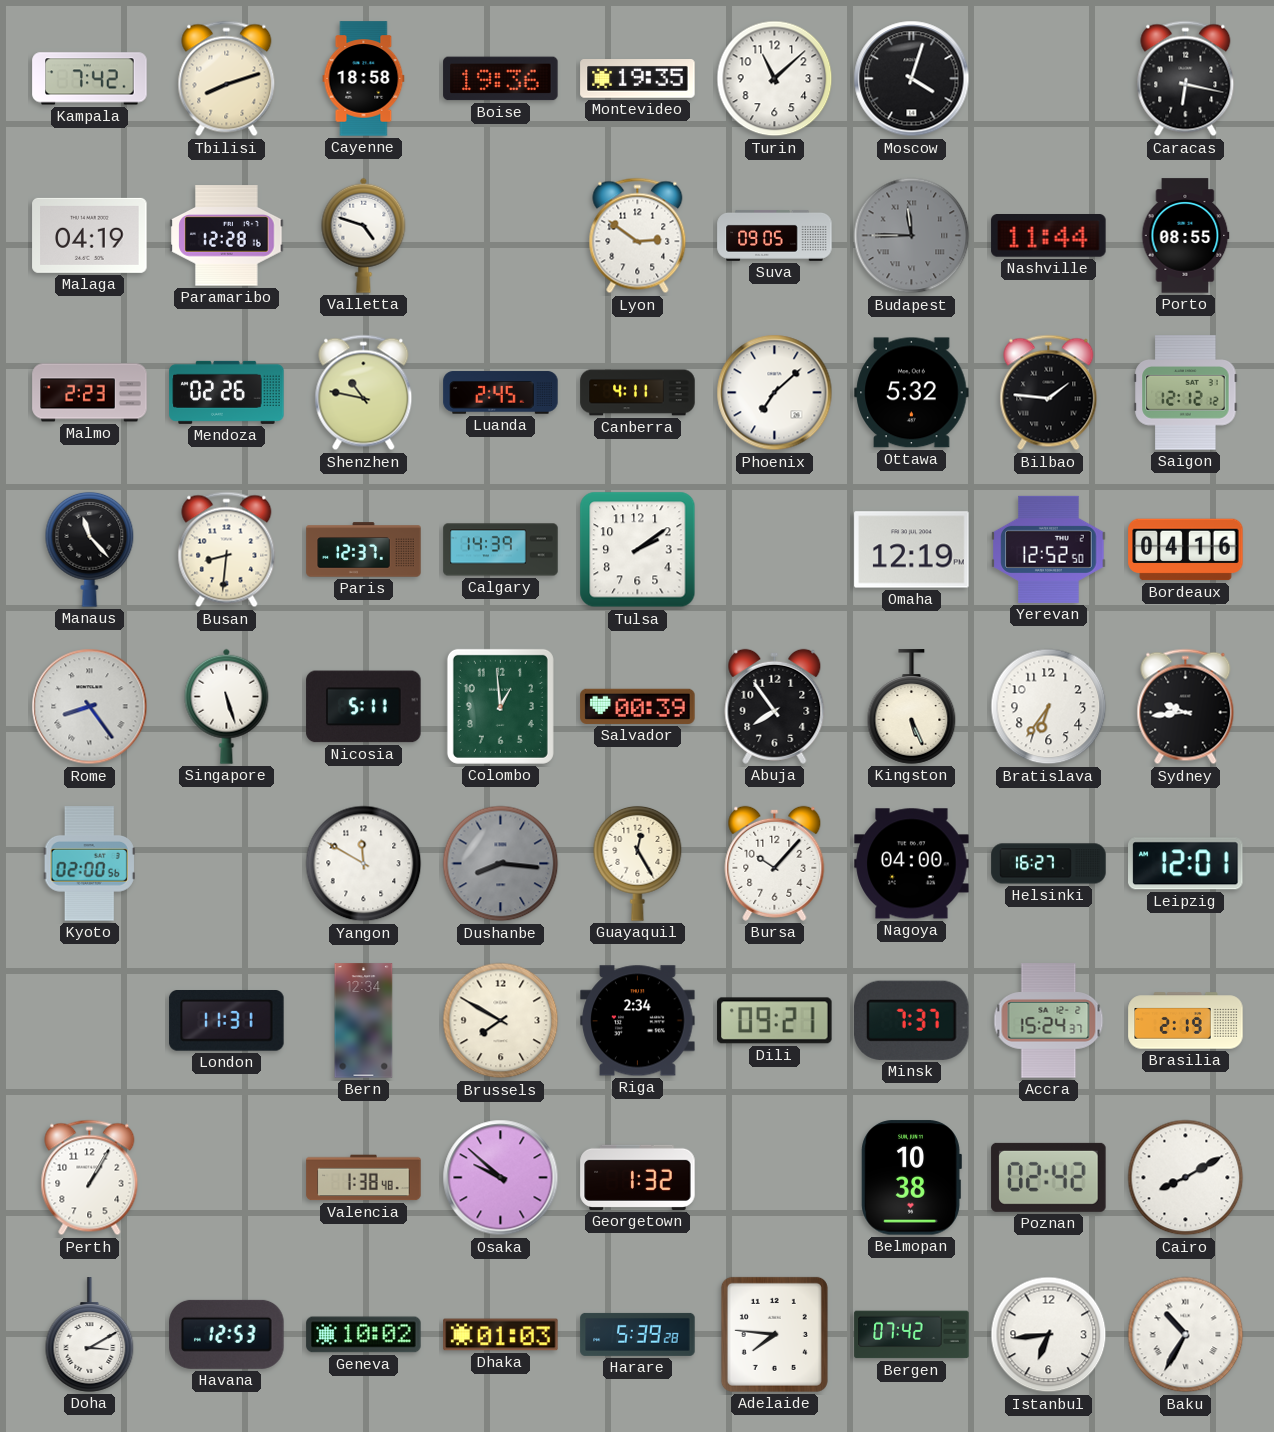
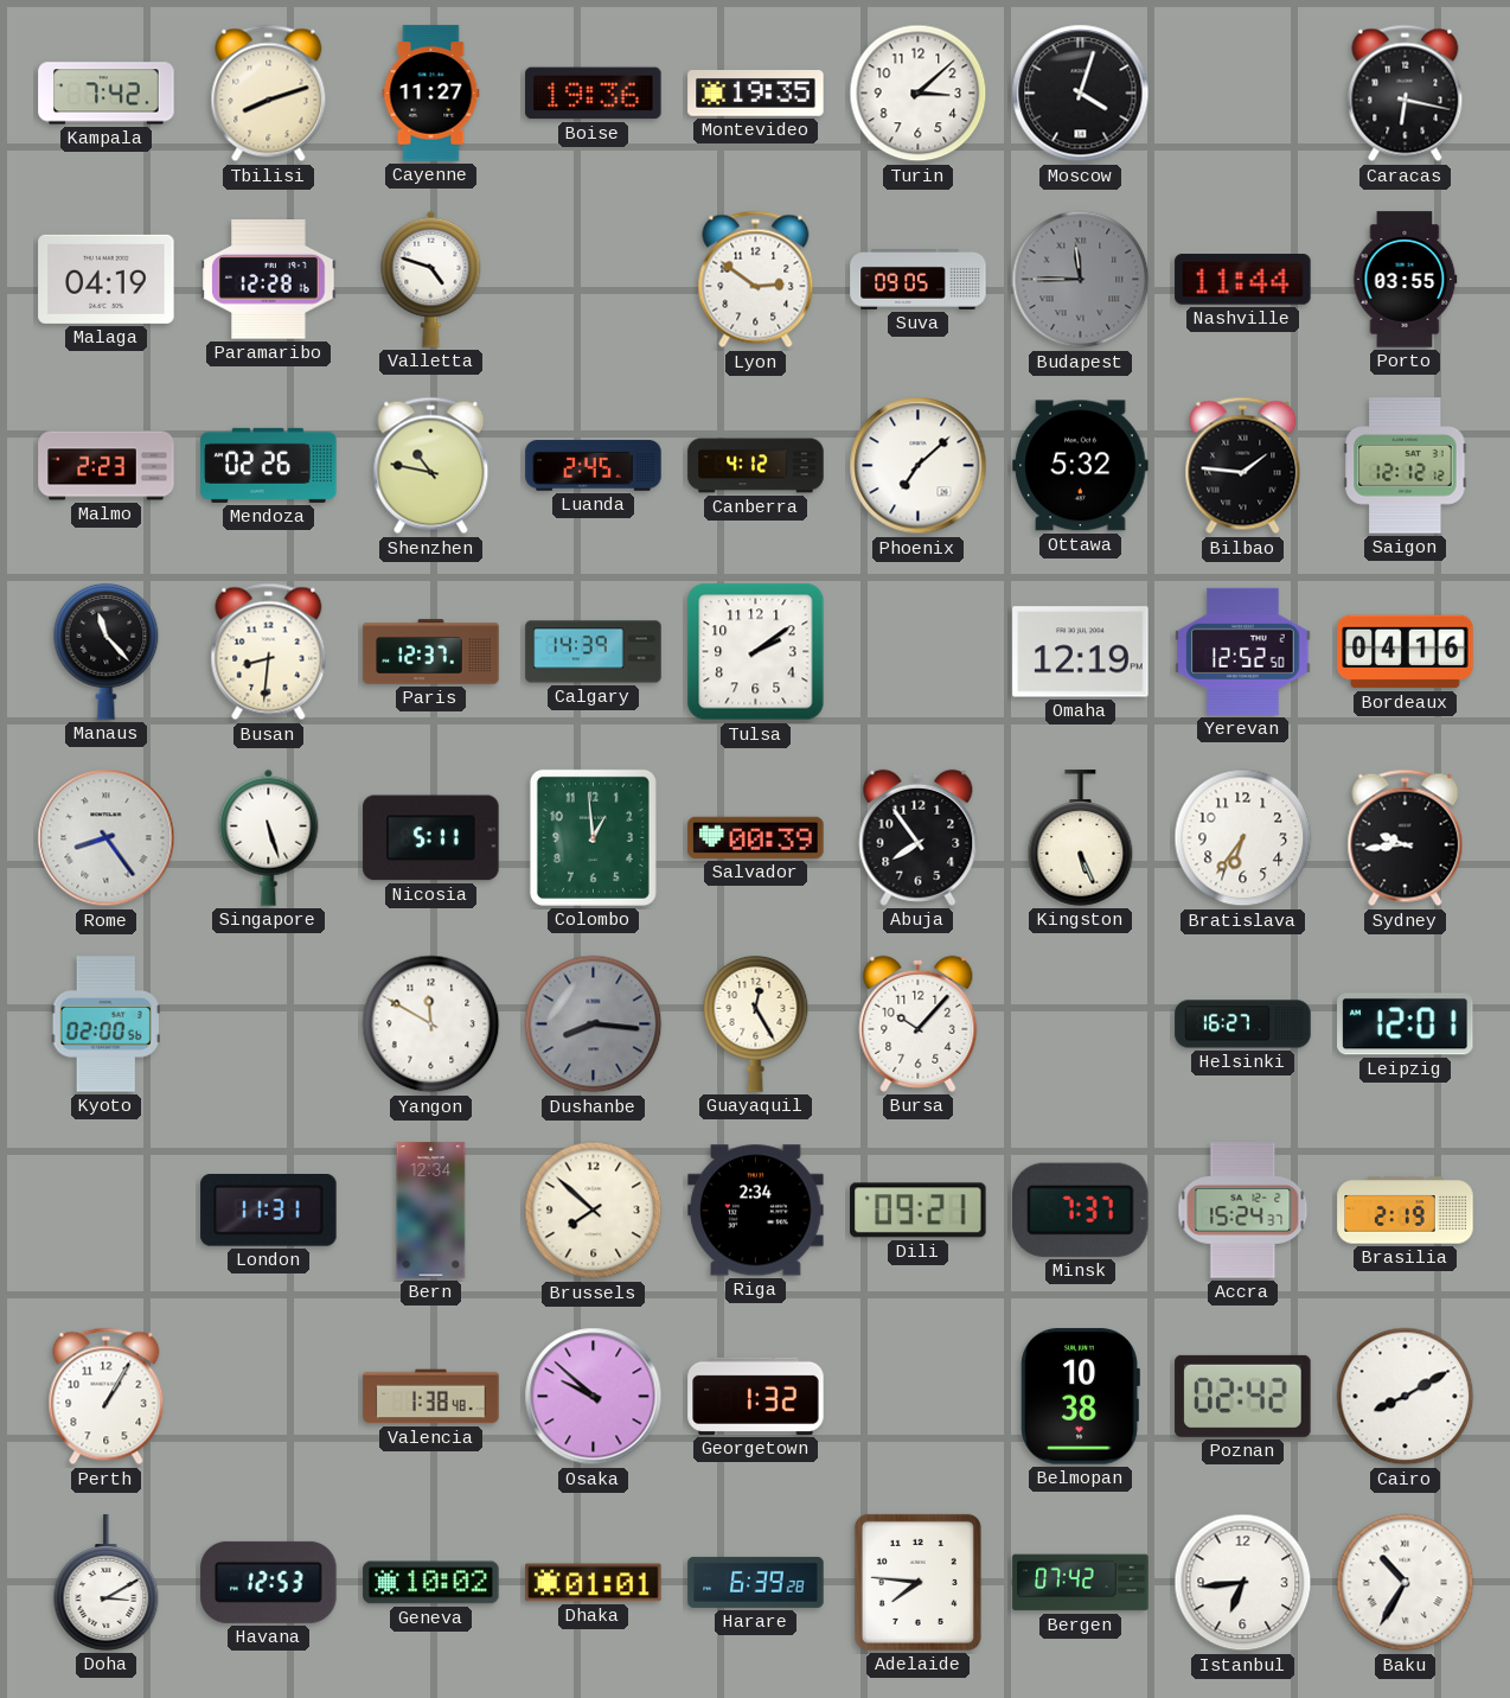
Cayenne: 18:58 -> 11:27
Turin: 11:08 -> 3:08
Porto: 08:55 -> 03:55
Canberra: 4:11 -> 4:12
Nagoya: 04:00 -> none
Brussels: 7:50 -> 7:52
Dhaka: 01:03 -> 01:01
Harare: 5:39 -> 6:39
